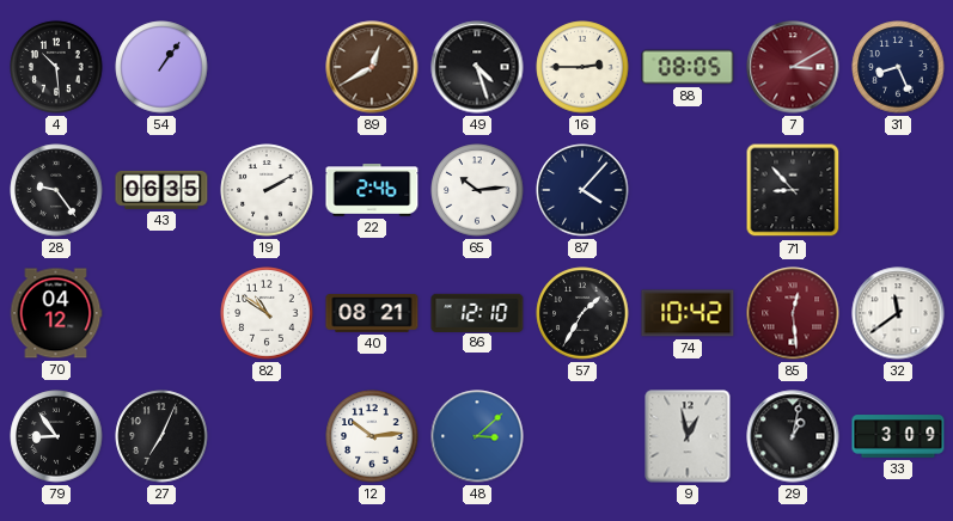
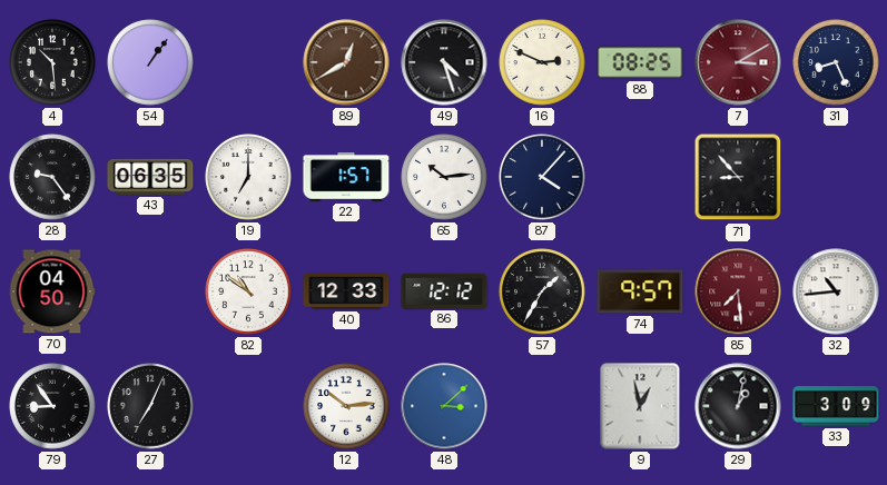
16: 2:45 -> 2:49
88: 08:05 -> 08:25
19: 2:10 -> 7:00
22: 2:46 -> 1:57
70: 04:12 -> 04:50
40: 08:21 -> 12:33
86: 12:10 -> 12:12
74: 10:42 -> 9:57
85: 12:29 -> 7:29
32: 11:39 -> 10:44
